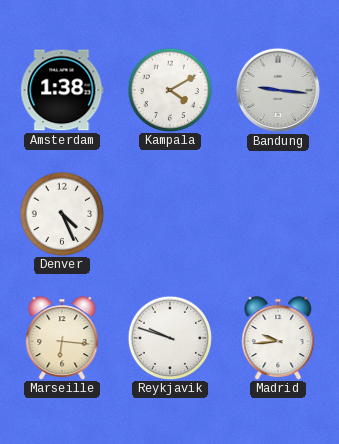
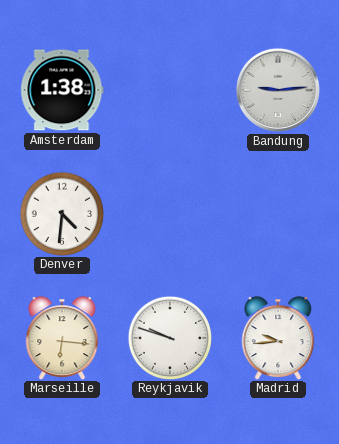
Kampala: 4:10 -> none
Bandung: 9:16 -> 9:14
Denver: 4:26 -> 4:31
